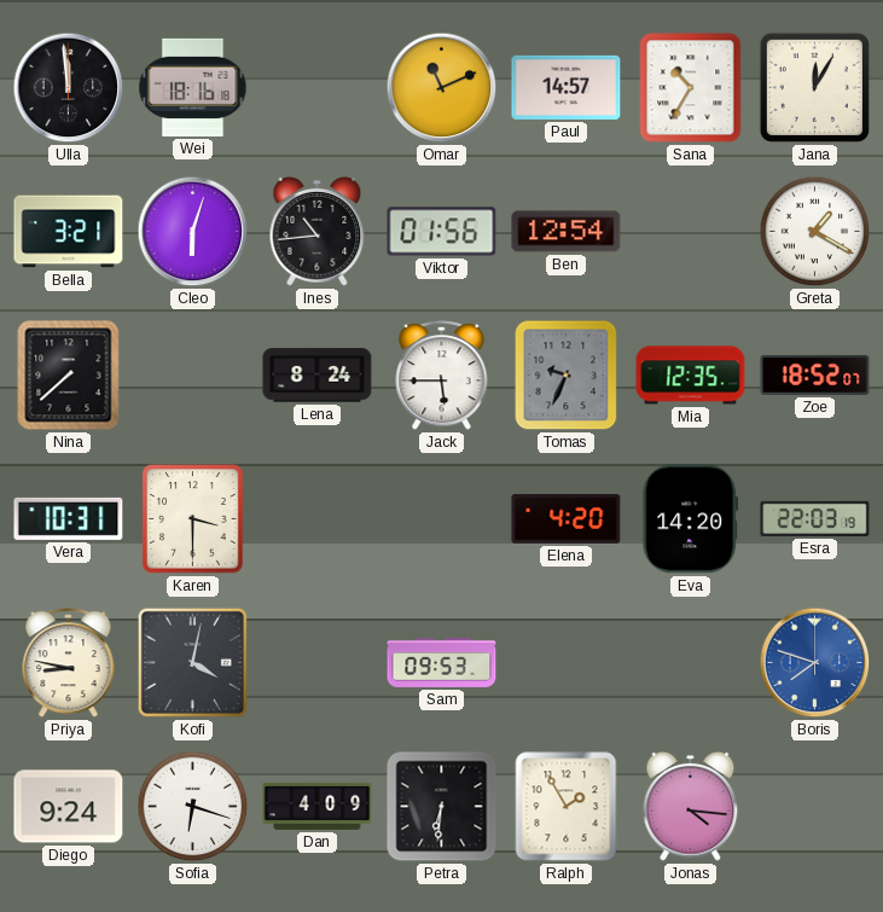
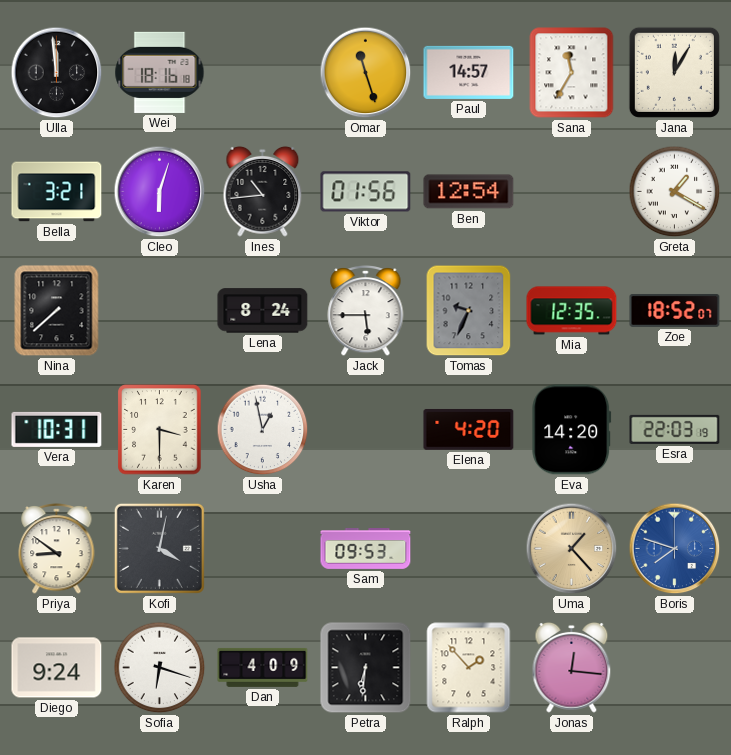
Omar: 11:11 -> 11:27
Sana: 10:35 -> 11:35
Usha: none -> 12:58
Priya: 8:47 -> 8:51
Uma: none -> 1:23
Ralph: 1:55 -> 1:53
Jonas: 4:16 -> 12:16
